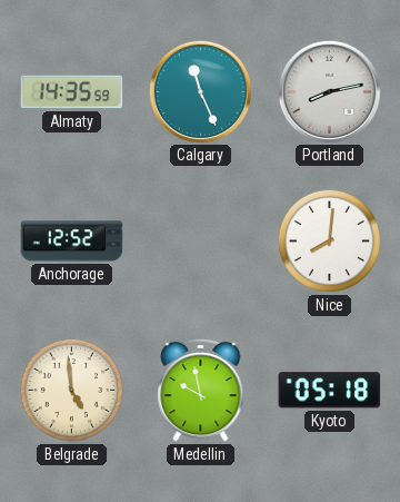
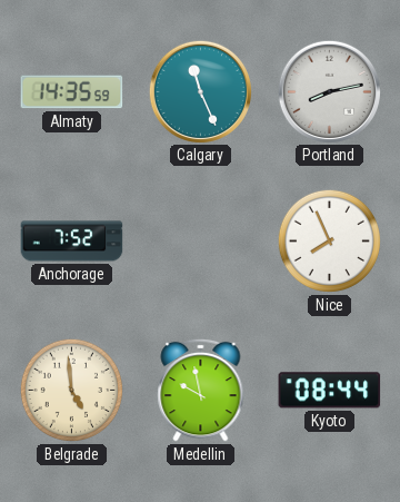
Anchorage: 12:52 -> 7:52
Nice: 8:01 -> 7:56
Kyoto: 05:18 -> 08:44
